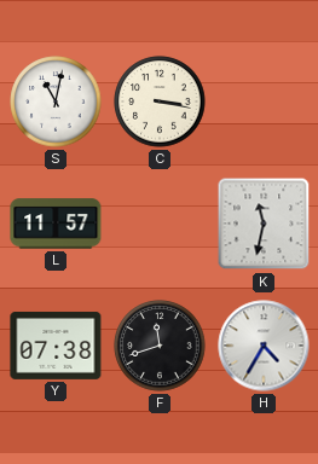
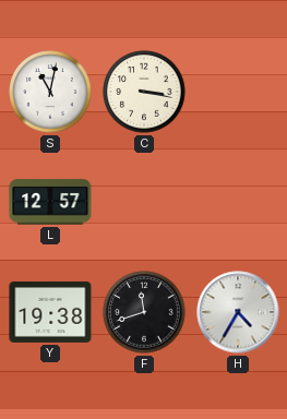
L: 11:57 -> 12:57
K: 11:32 -> none
Y: 07:38 -> 19:38
